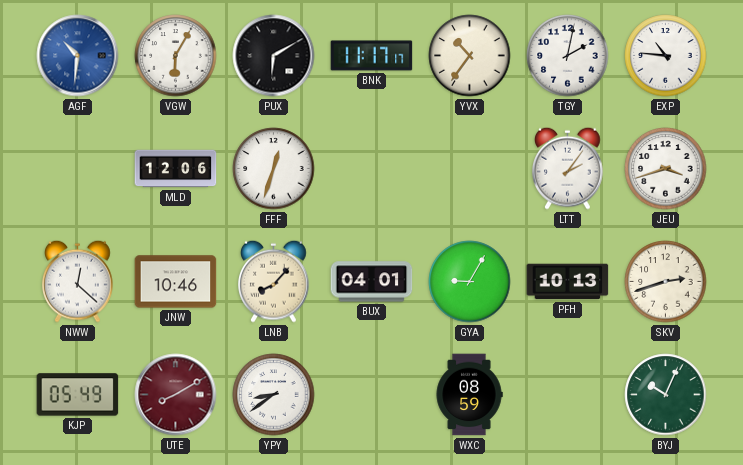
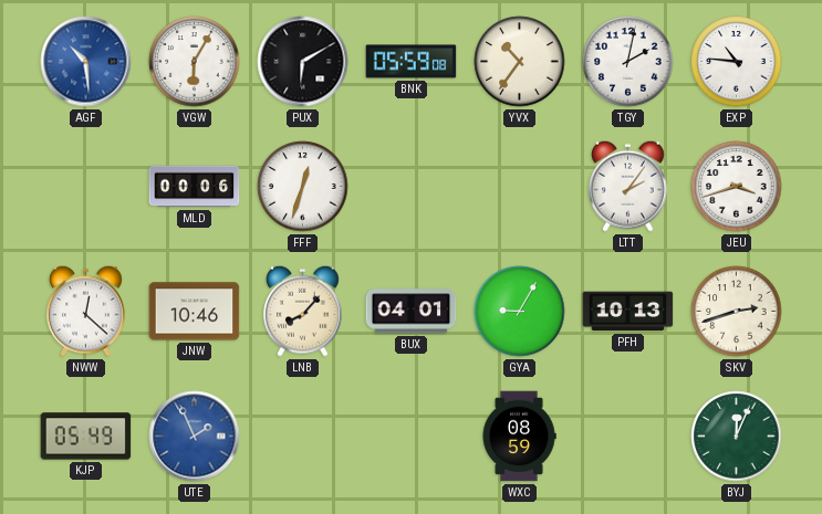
AGF: 10:31 -> 10:29
BNK: 11:17 -> 05:59
MLD: 12:06 -> 00:06
UTE: 8:10 -> 1:56
UTE dial: burgundy -> blue
YPY: 8:39 -> none
BYJ: 10:04 -> 12:04
